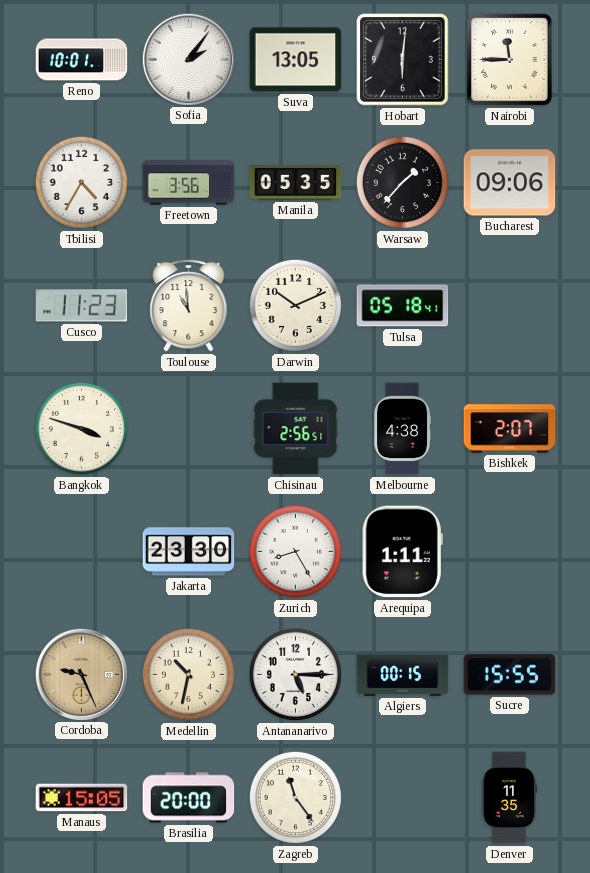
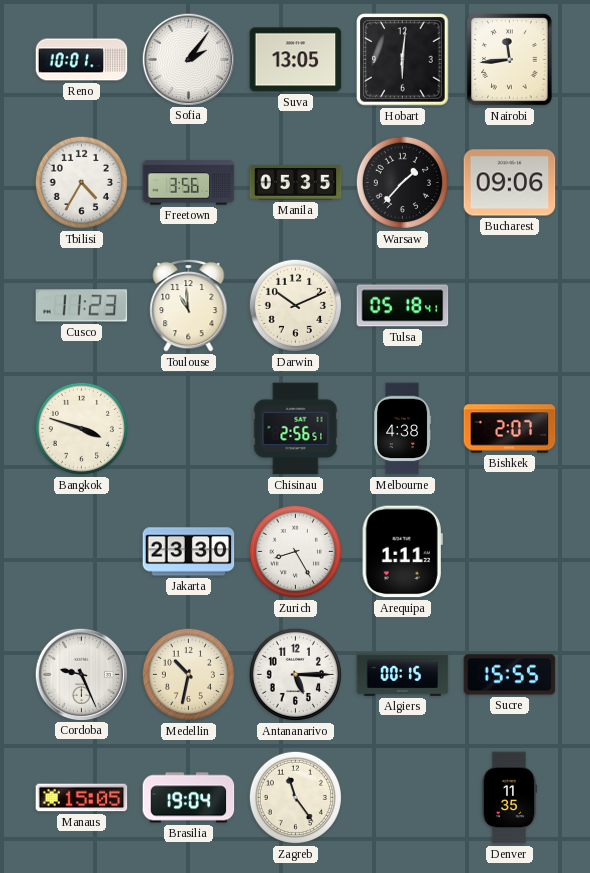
Nairobi: 11:45 -> 11:44
Cordoba dial: champagne -> white
Brasilia: 20:00 -> 19:04
